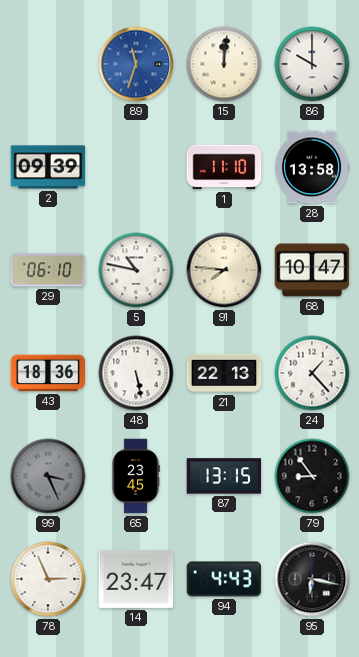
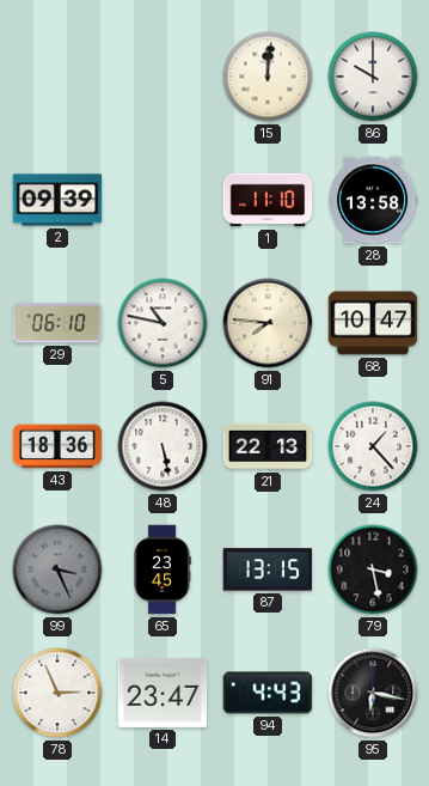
89: 11:33 -> none
79: 8:54 -> 3:28
